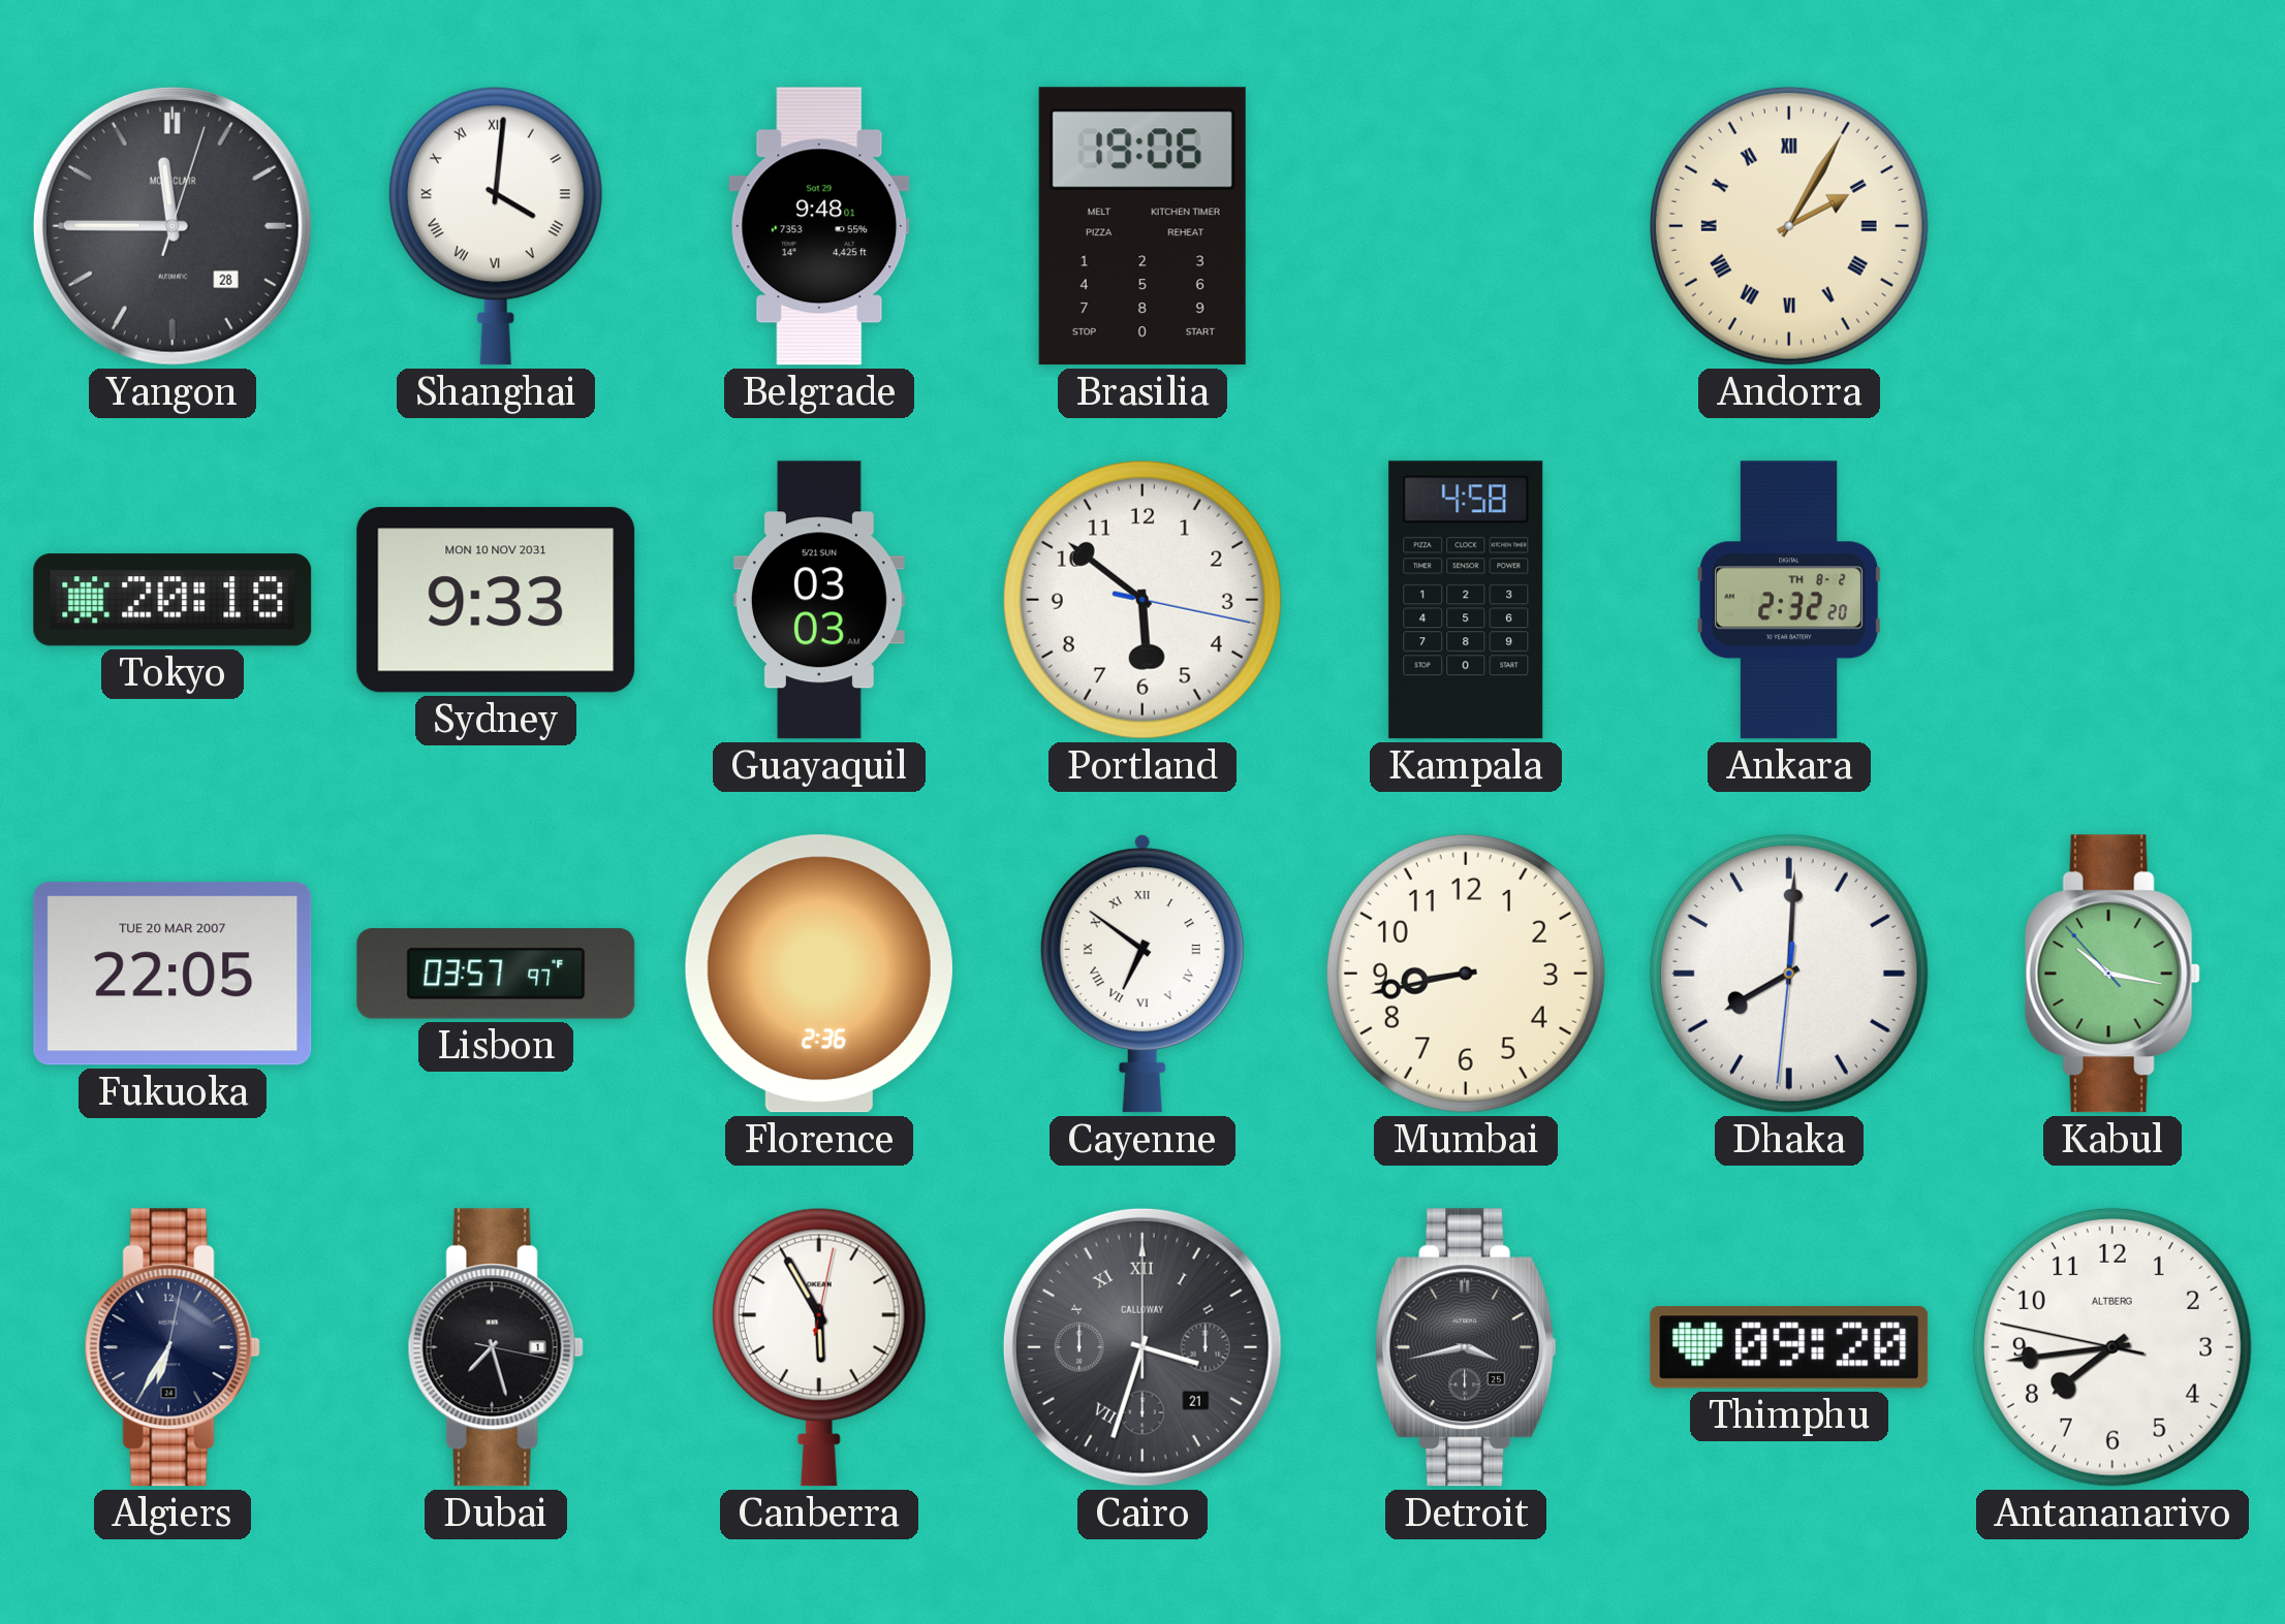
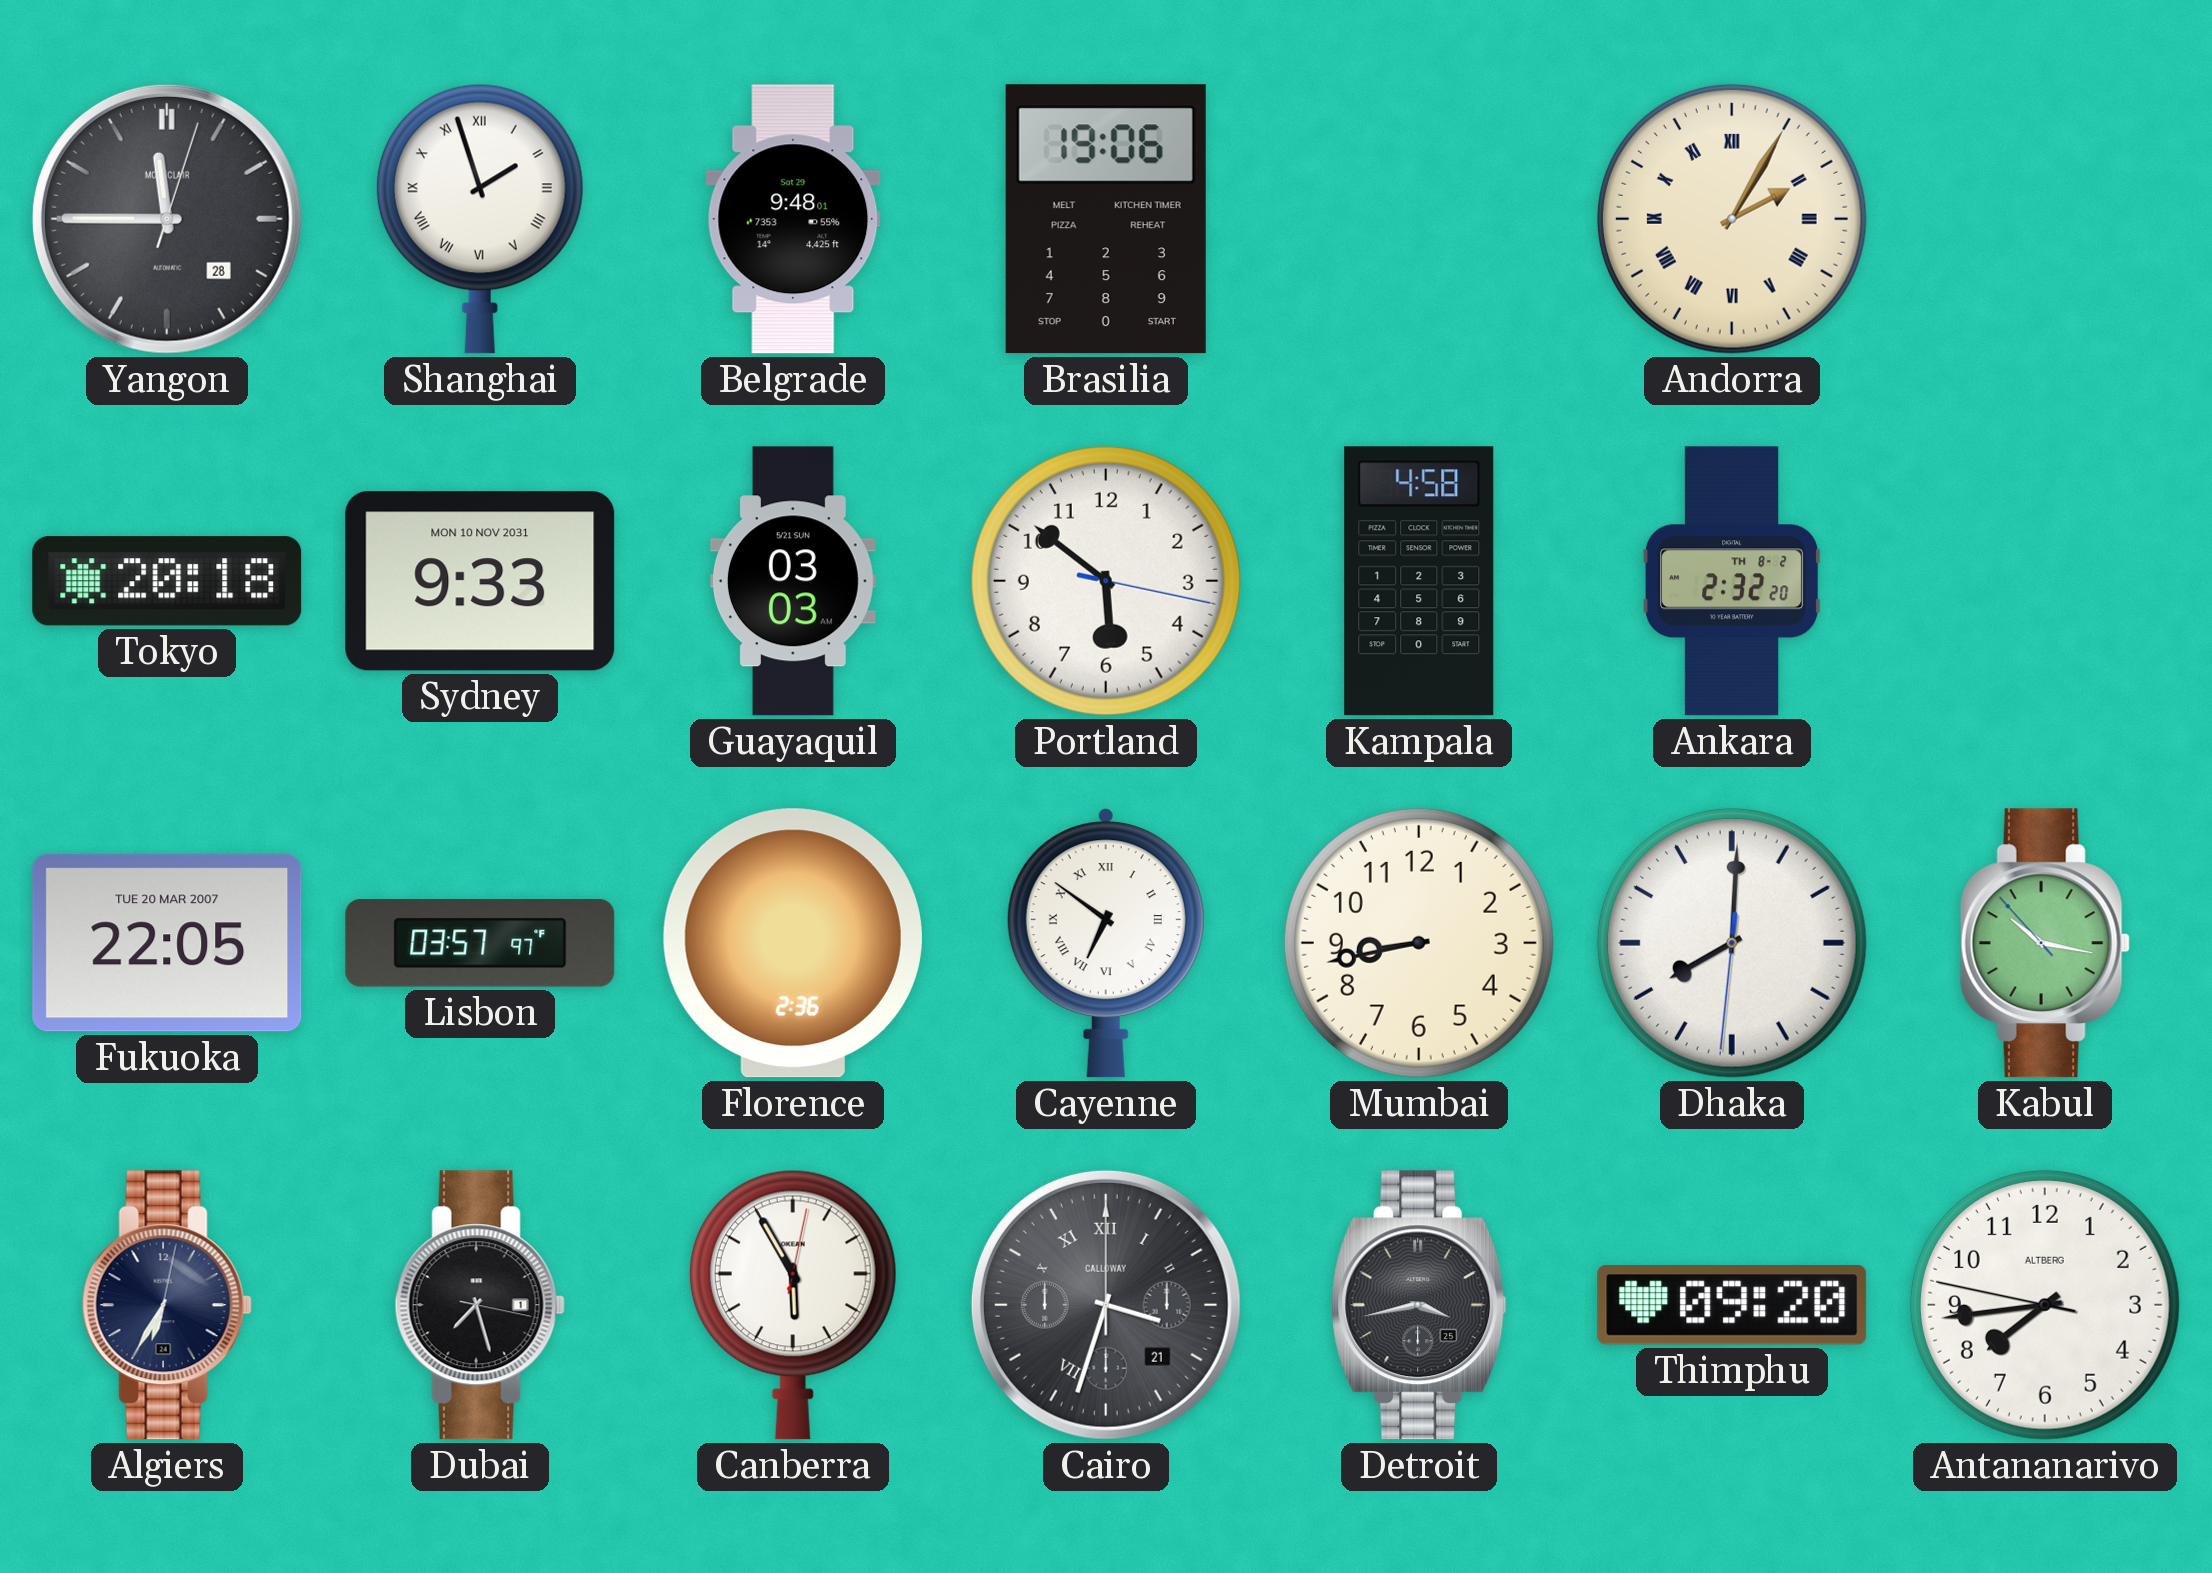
Shanghai: 4:01 -> 1:57
